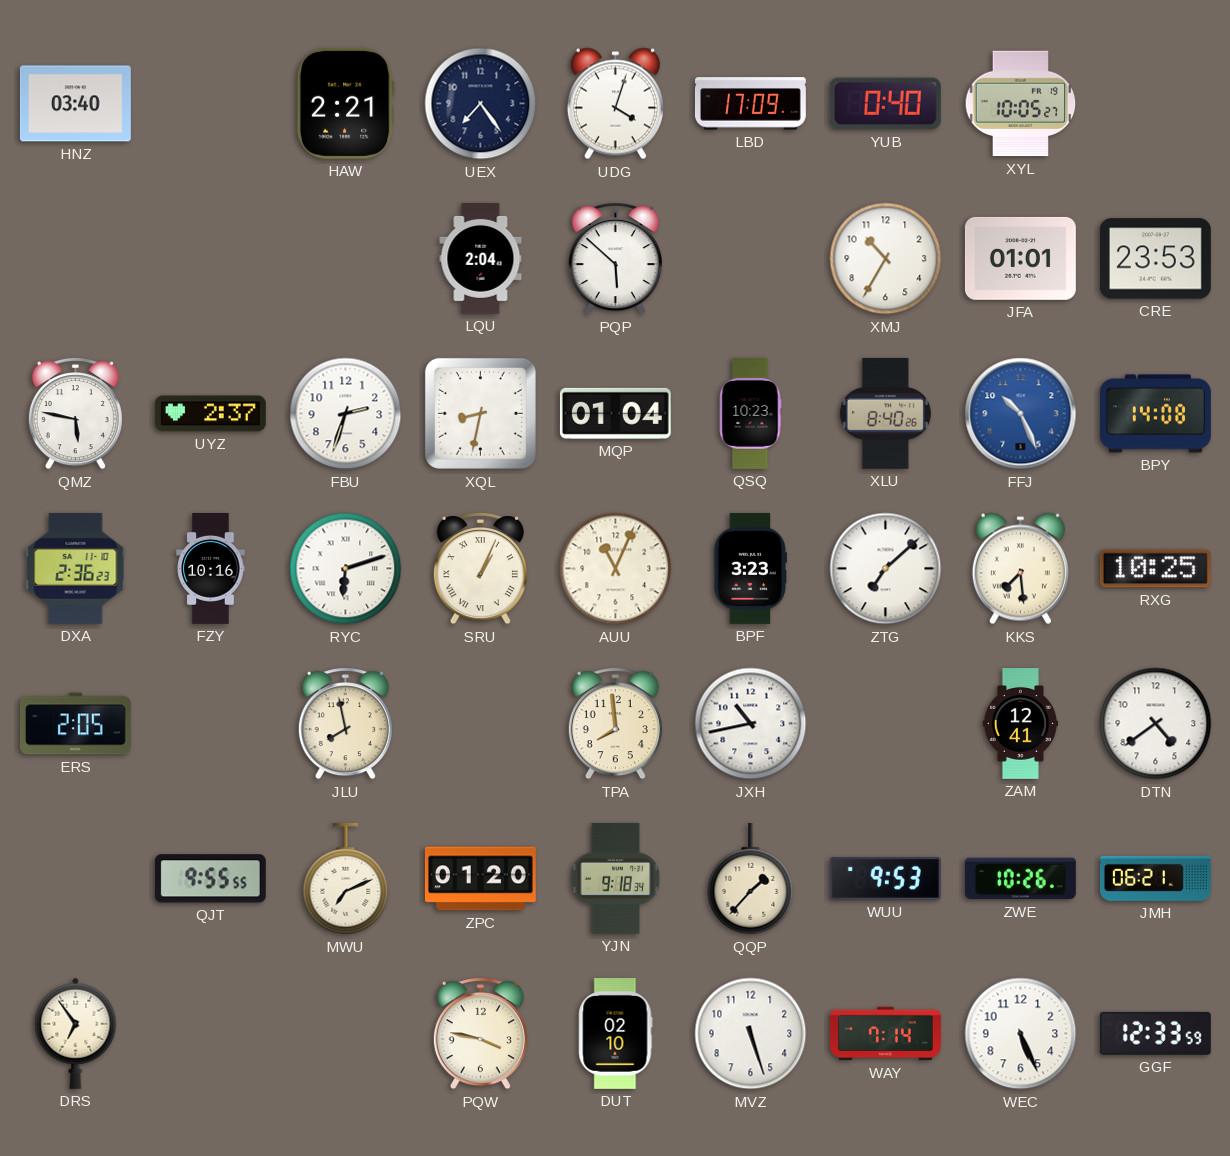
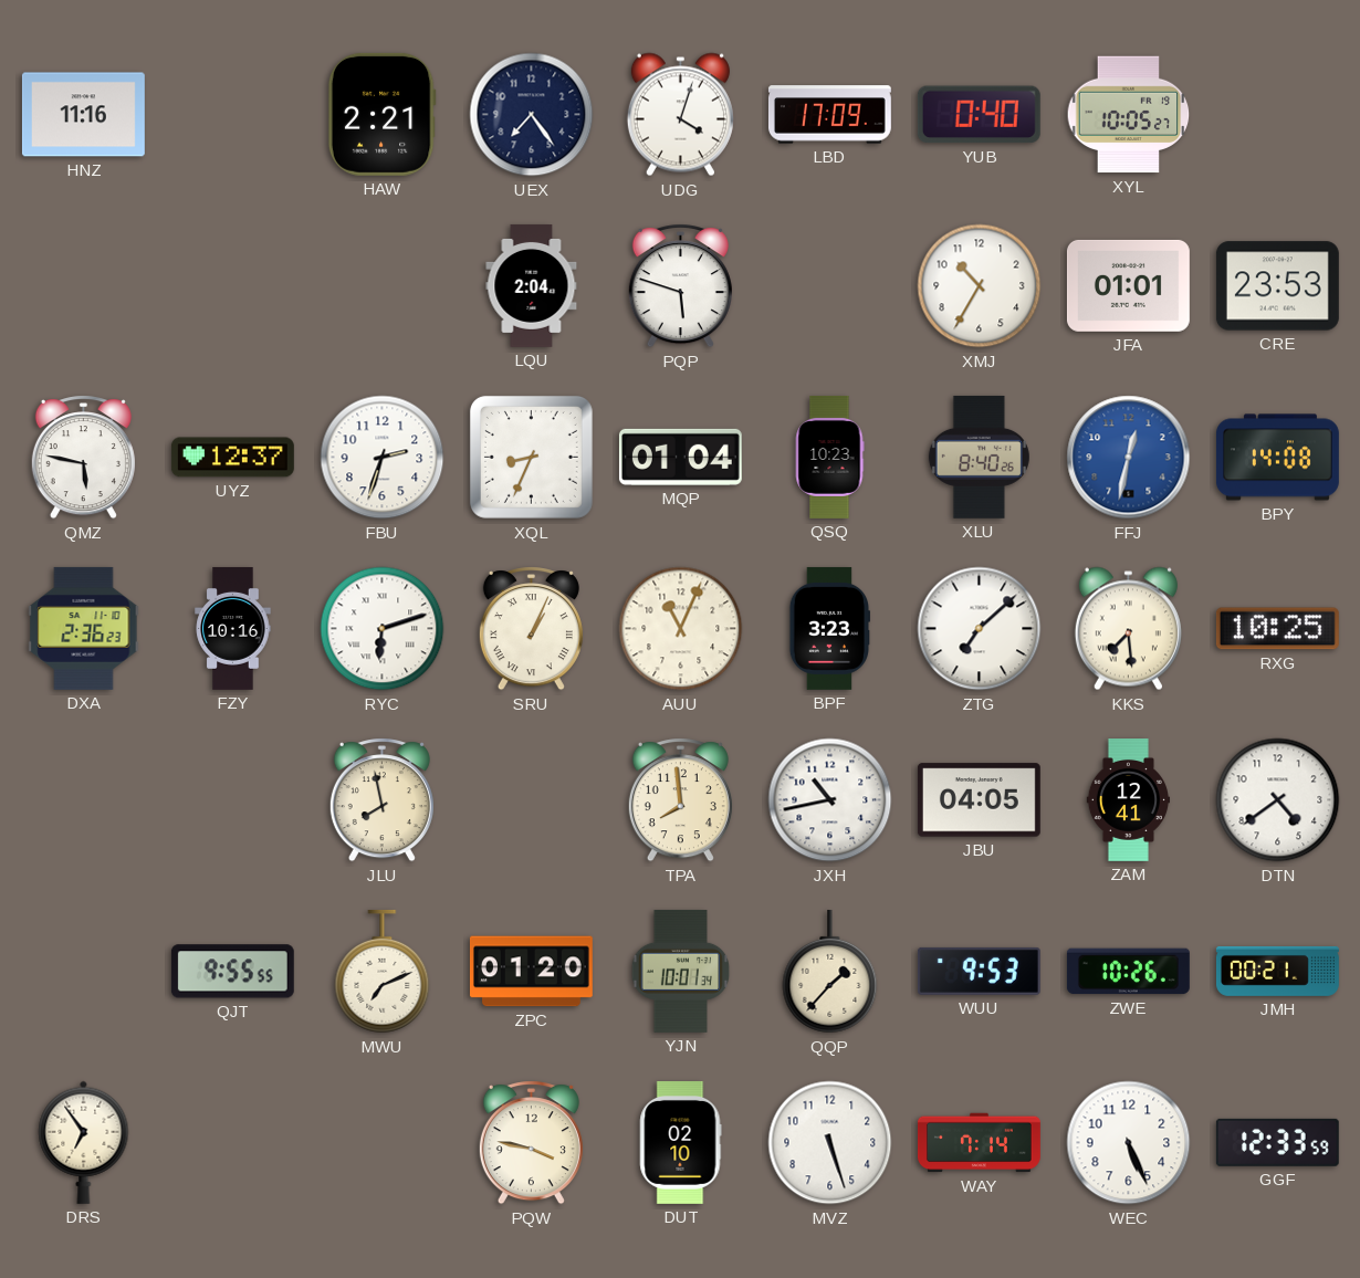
HNZ: 03:40 -> 11:16
PQP: 5:52 -> 5:48
UYZ: 2:37 -> 12:37
XQL: 8:32 -> 8:34
FFJ: 10:26 -> 12:32
ERS: 2:05 -> none
JBU: none -> 04:05
YJN: 9:18 -> 10:01
JMH: 06:21 -> 00:21
